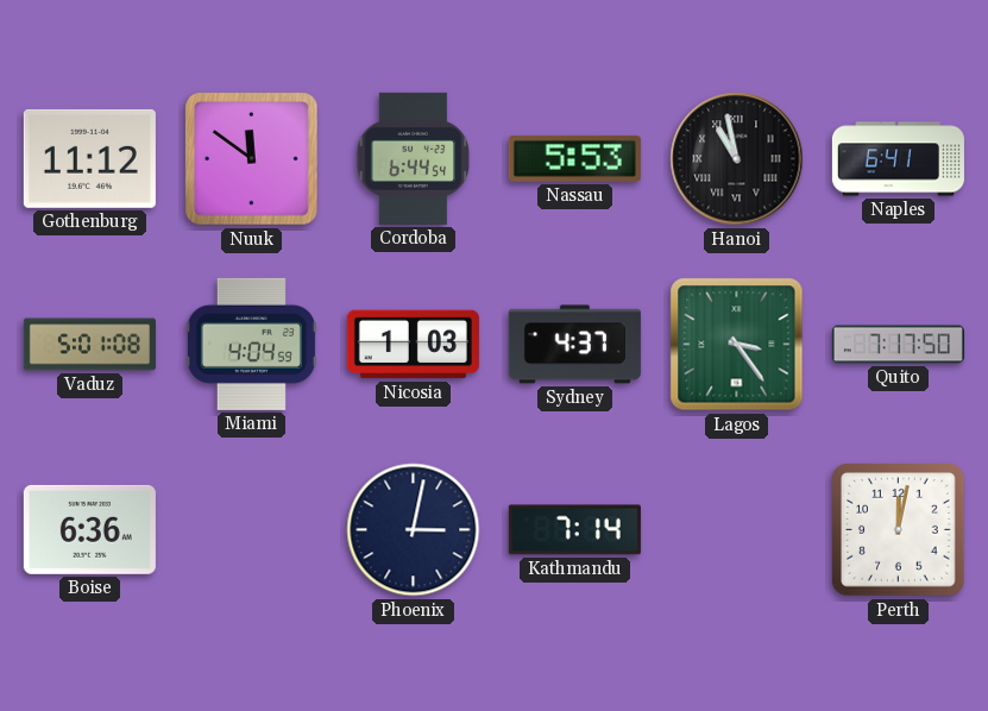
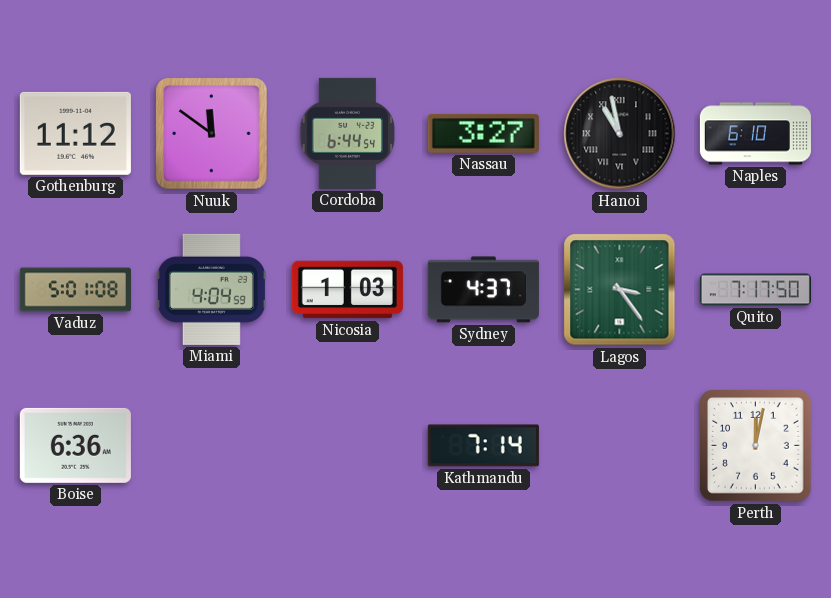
Nassau: 5:53 -> 3:27
Naples: 6:41 -> 6:10
Phoenix: 3:02 -> none
